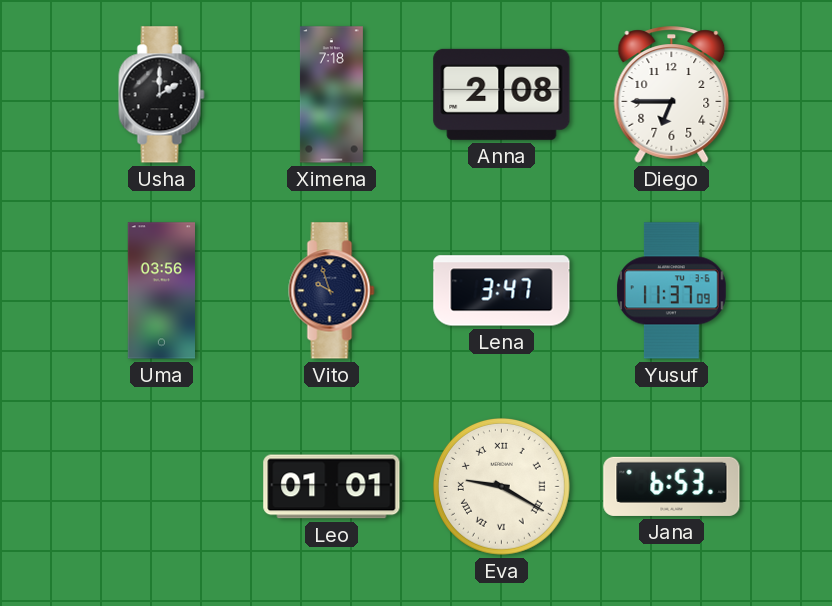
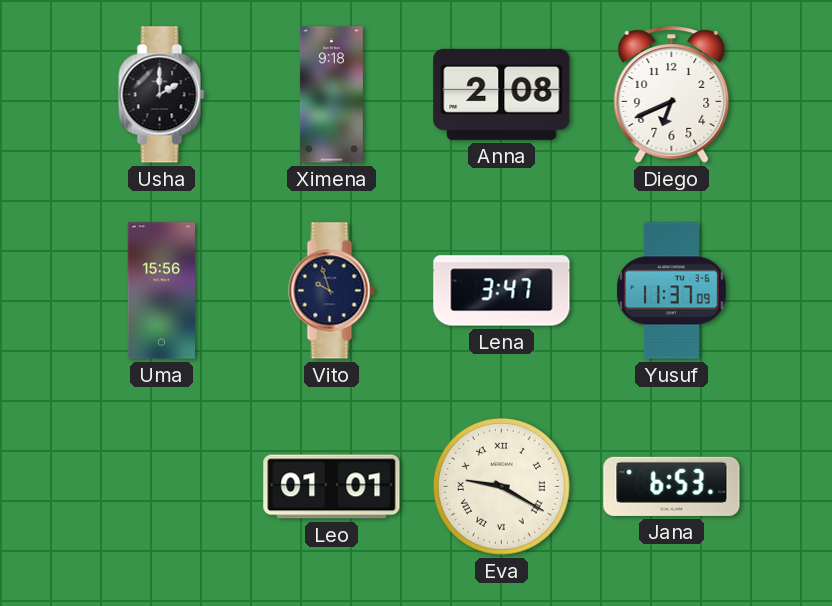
Ximena: 7:18 -> 9:18
Diego: 6:45 -> 6:41
Uma: 03:56 -> 15:56
